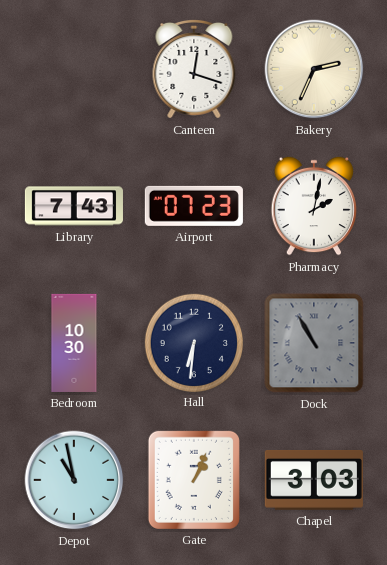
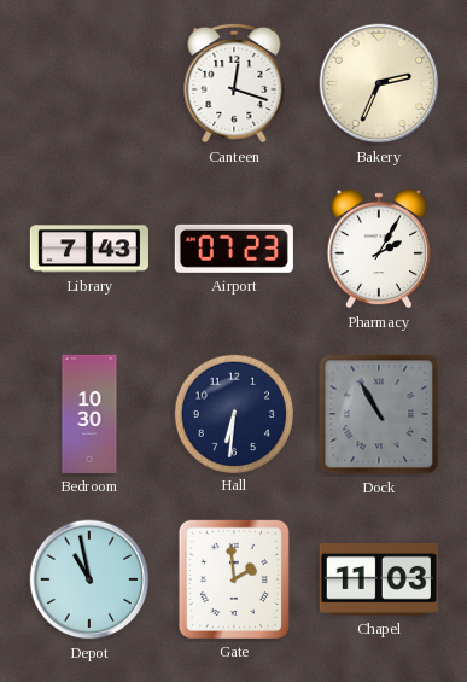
Pharmacy: 2:02 -> 2:05
Gate: 1:04 -> 1:59
Chapel: 3:03 -> 11:03
